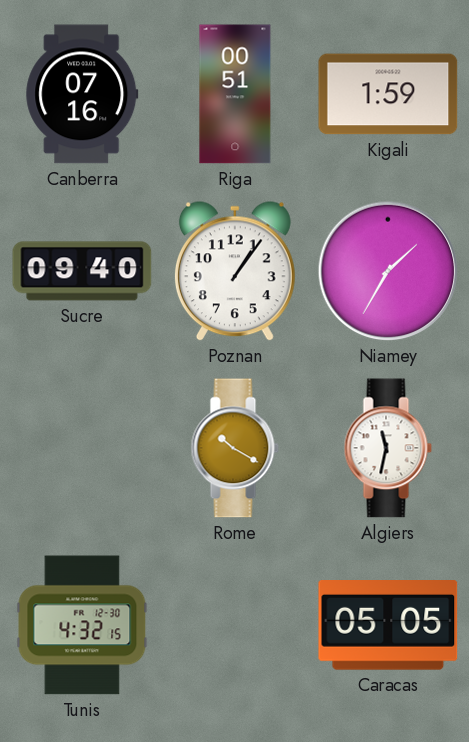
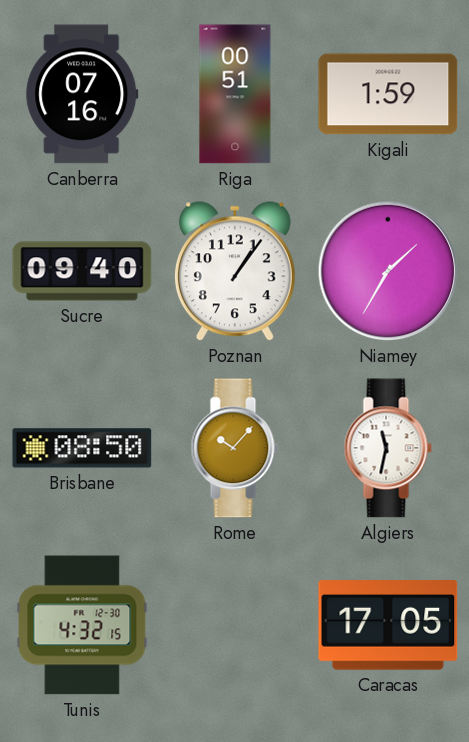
Brisbane: none -> 08:50
Rome: 10:20 -> 10:07
Caracas: 05:05 -> 17:05
